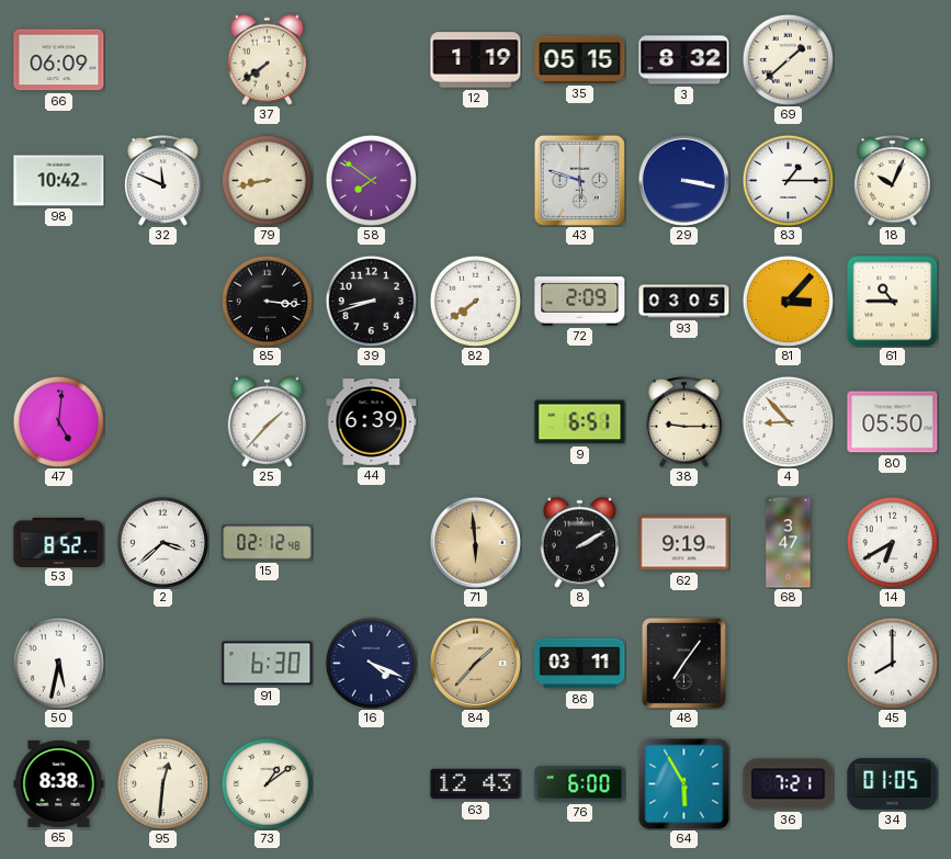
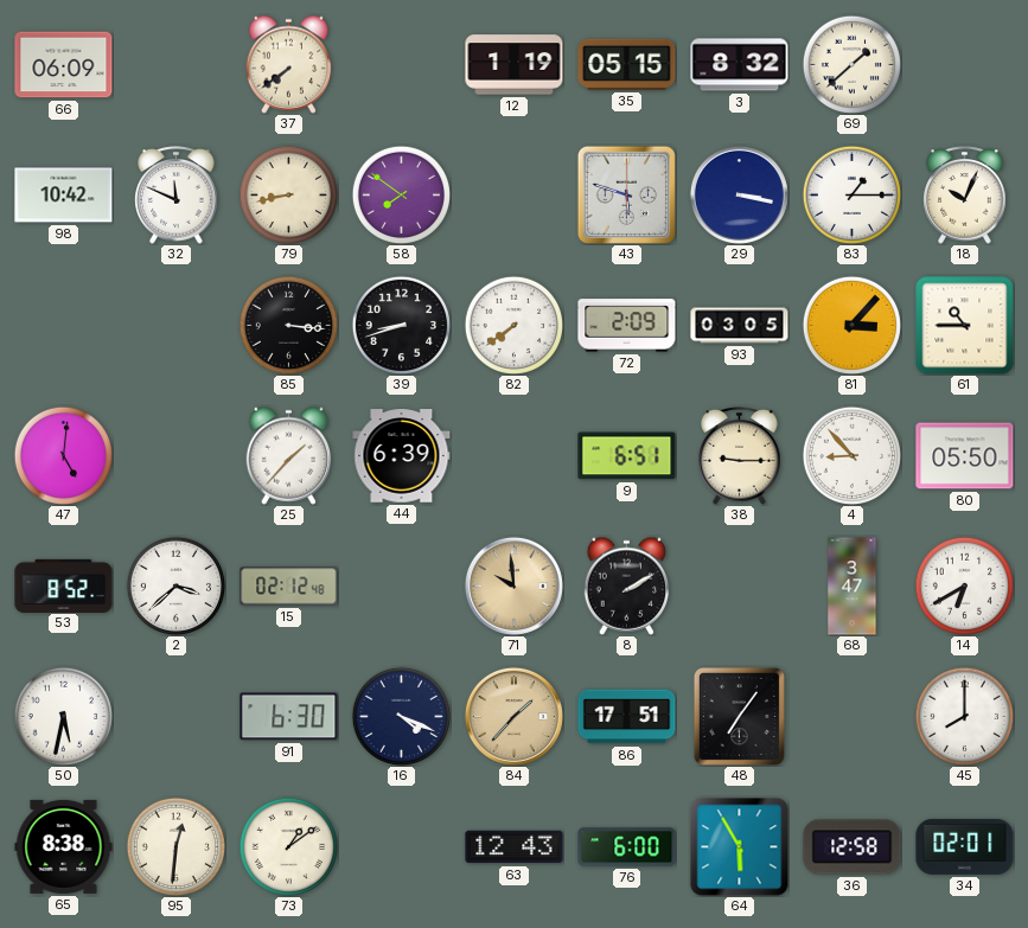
71: 5:59 -> 9:59
62: 9:19 -> none
86: 03:11 -> 17:51
36: 7:21 -> 12:58
34: 01:05 -> 02:01
